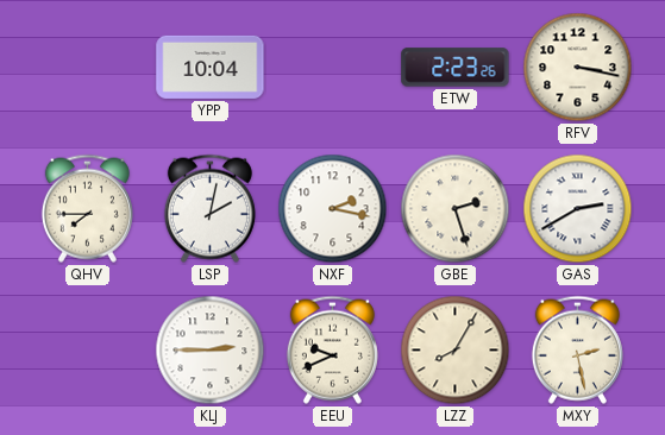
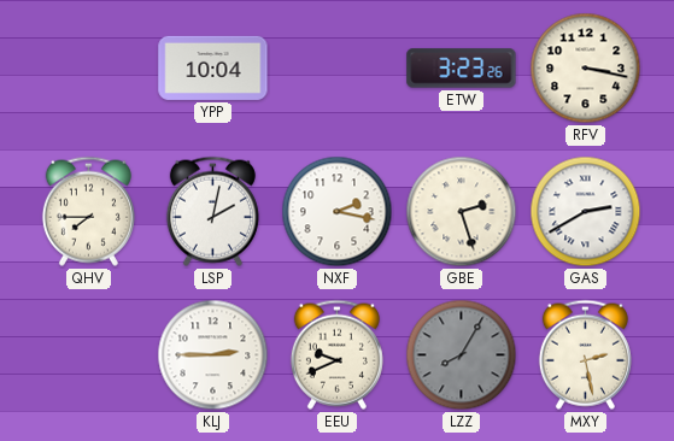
ETW: 2:23 -> 3:23
LZZ dial: cream -> grey
